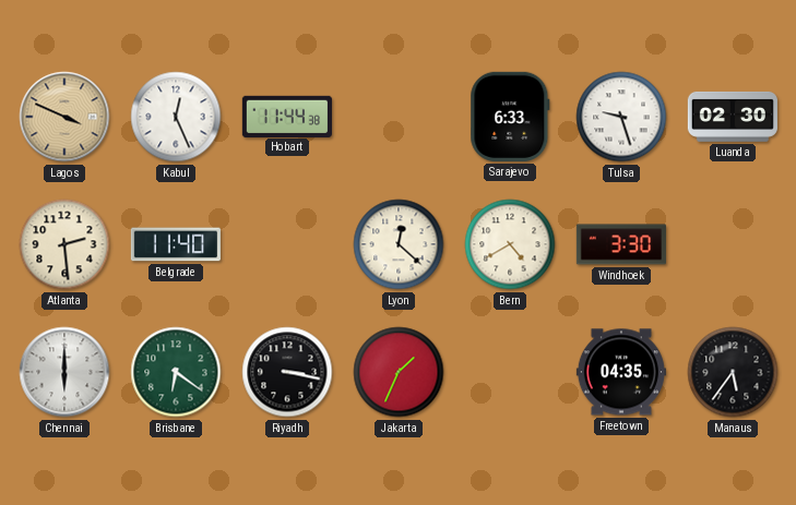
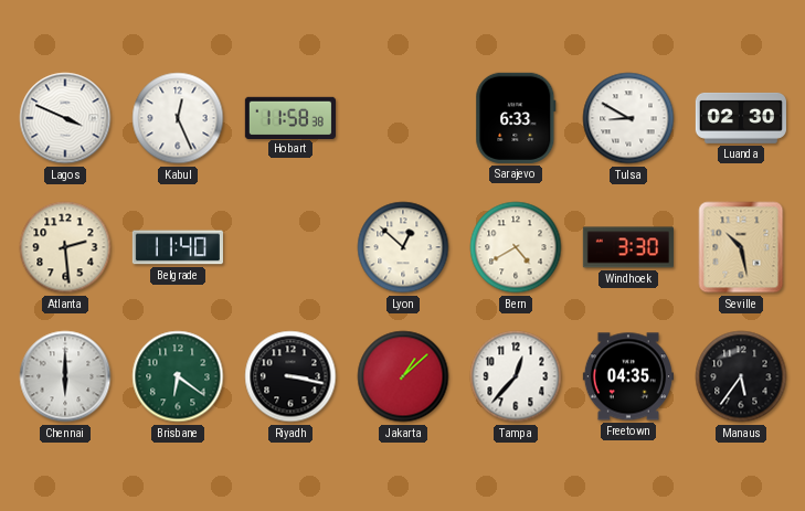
Lagos dial: champagne -> white
Hobart: 11:44 -> 11:58
Tulsa: 9:27 -> 8:50
Lyon: 12:22 -> 12:52
Seville: none -> 10:28
Jakarta: 1:34 -> 1:08
Tampa: none -> 12:37
